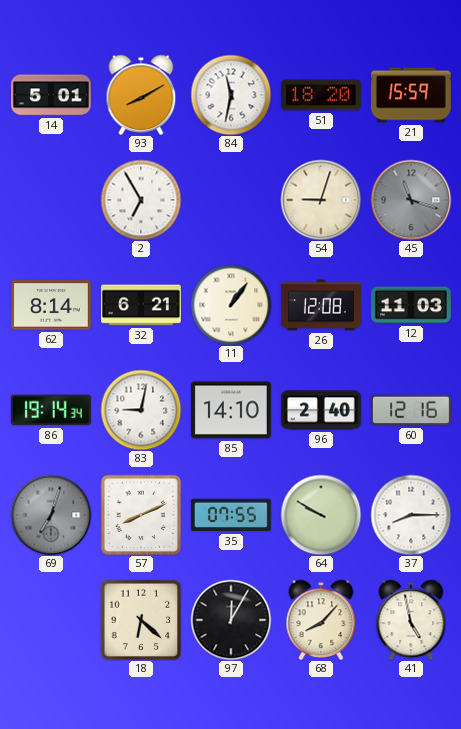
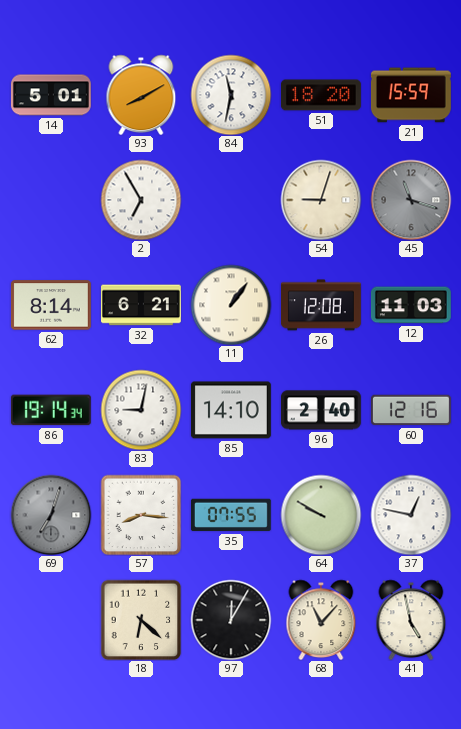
57: 8:11 -> 8:16
37: 8:15 -> 12:47
68: 8:07 -> 11:07
